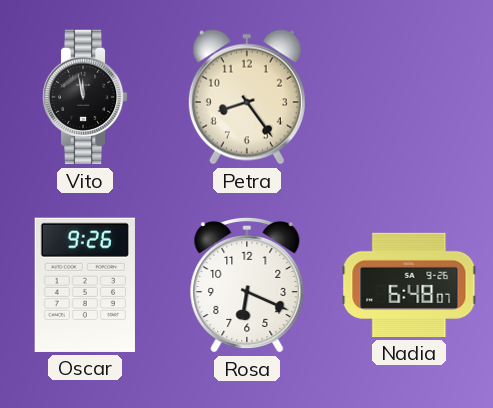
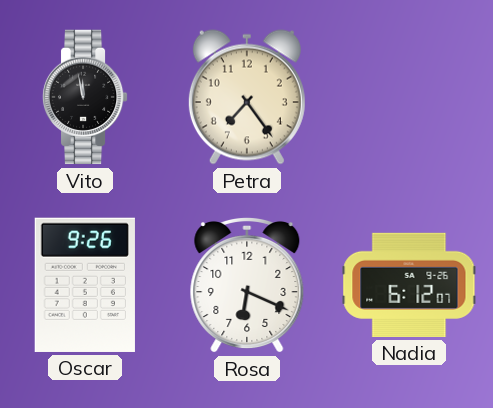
Petra: 8:24 -> 7:24
Nadia: 6:48 -> 6:12
